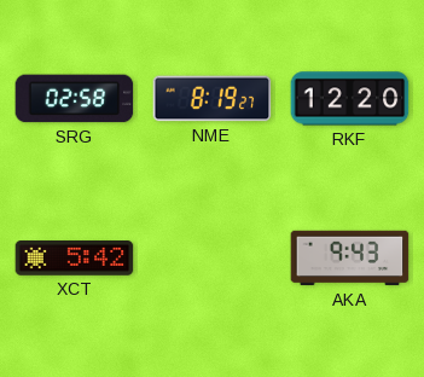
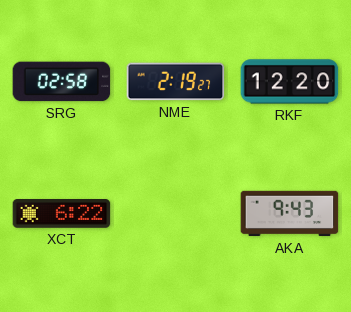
NME: 8:19 -> 2:19
XCT: 5:42 -> 6:22
